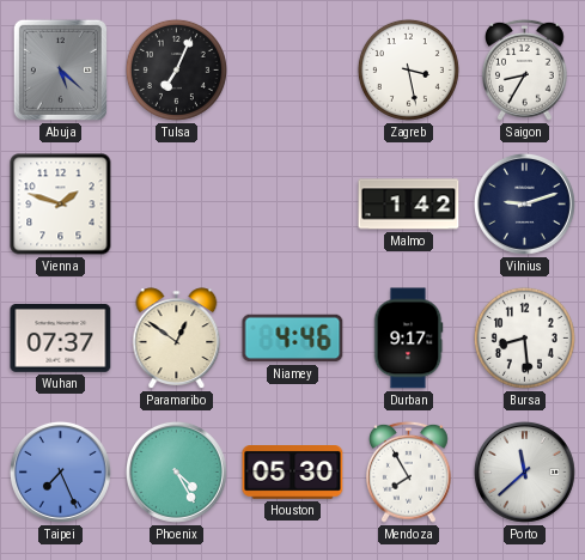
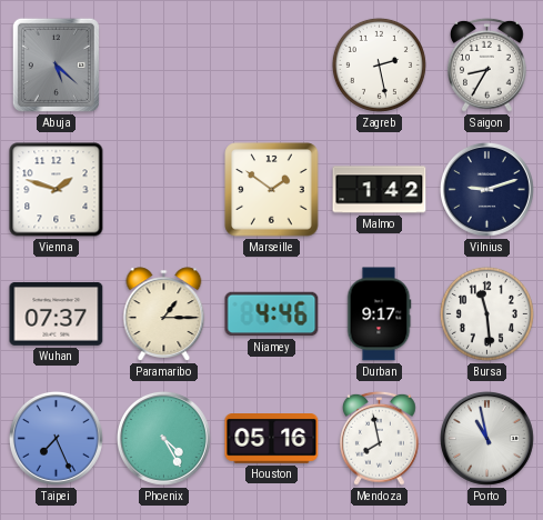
Tulsa: 7:04 -> none
Zagreb: 3:28 -> 2:28
Marseille: none -> 1:51
Paramaribo: 12:51 -> 1:15
Bursa: 8:29 -> 11:29
Houston: 05:30 -> 05:16
Mendoza: 7:55 -> 7:58
Porto: 11:38 -> 10:58
